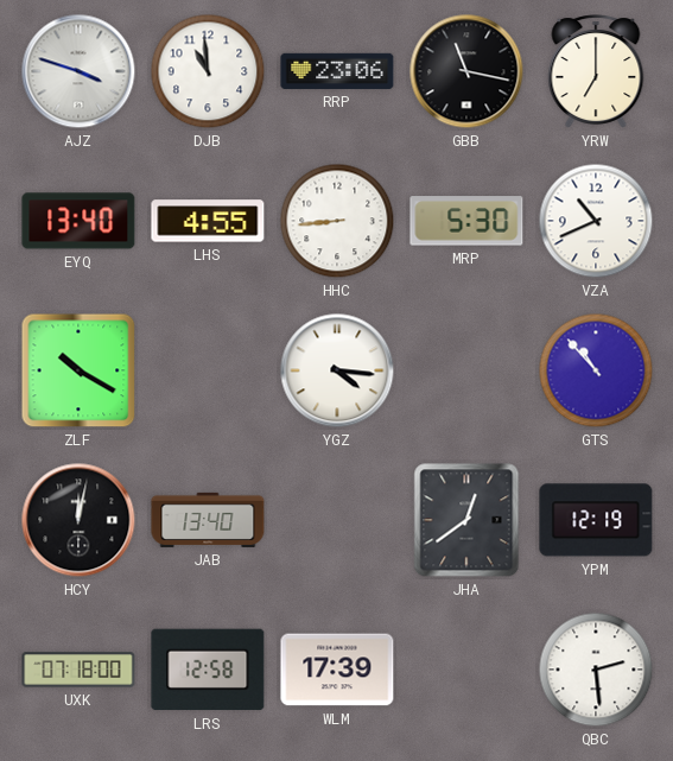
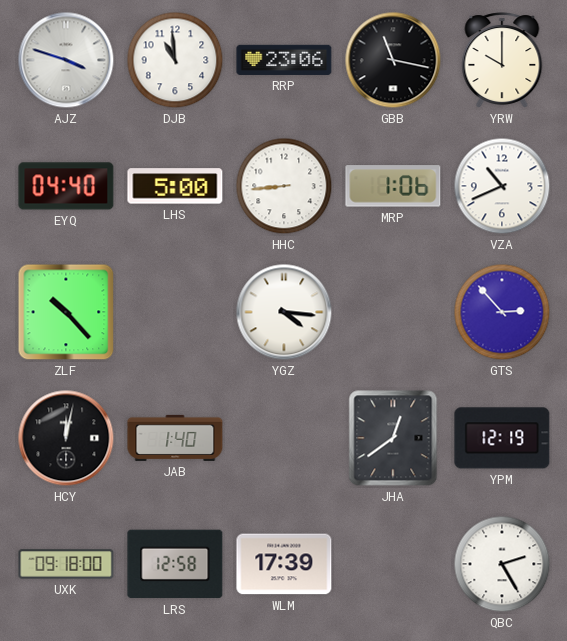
YRW: 7:00 -> 10:00
EYQ: 13:40 -> 04:40
LHS: 4:55 -> 5:00
MRP: 5:30 -> 1:06
ZLF: 10:20 -> 10:23
GTS: 10:53 -> 2:53
JAB: 13:40 -> 1:40
UXK: 07:18 -> 09:18
QBC: 2:29 -> 2:25
